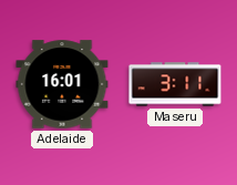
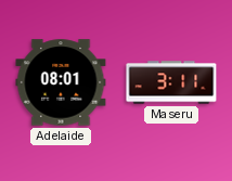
Adelaide: 16:01 -> 08:01
